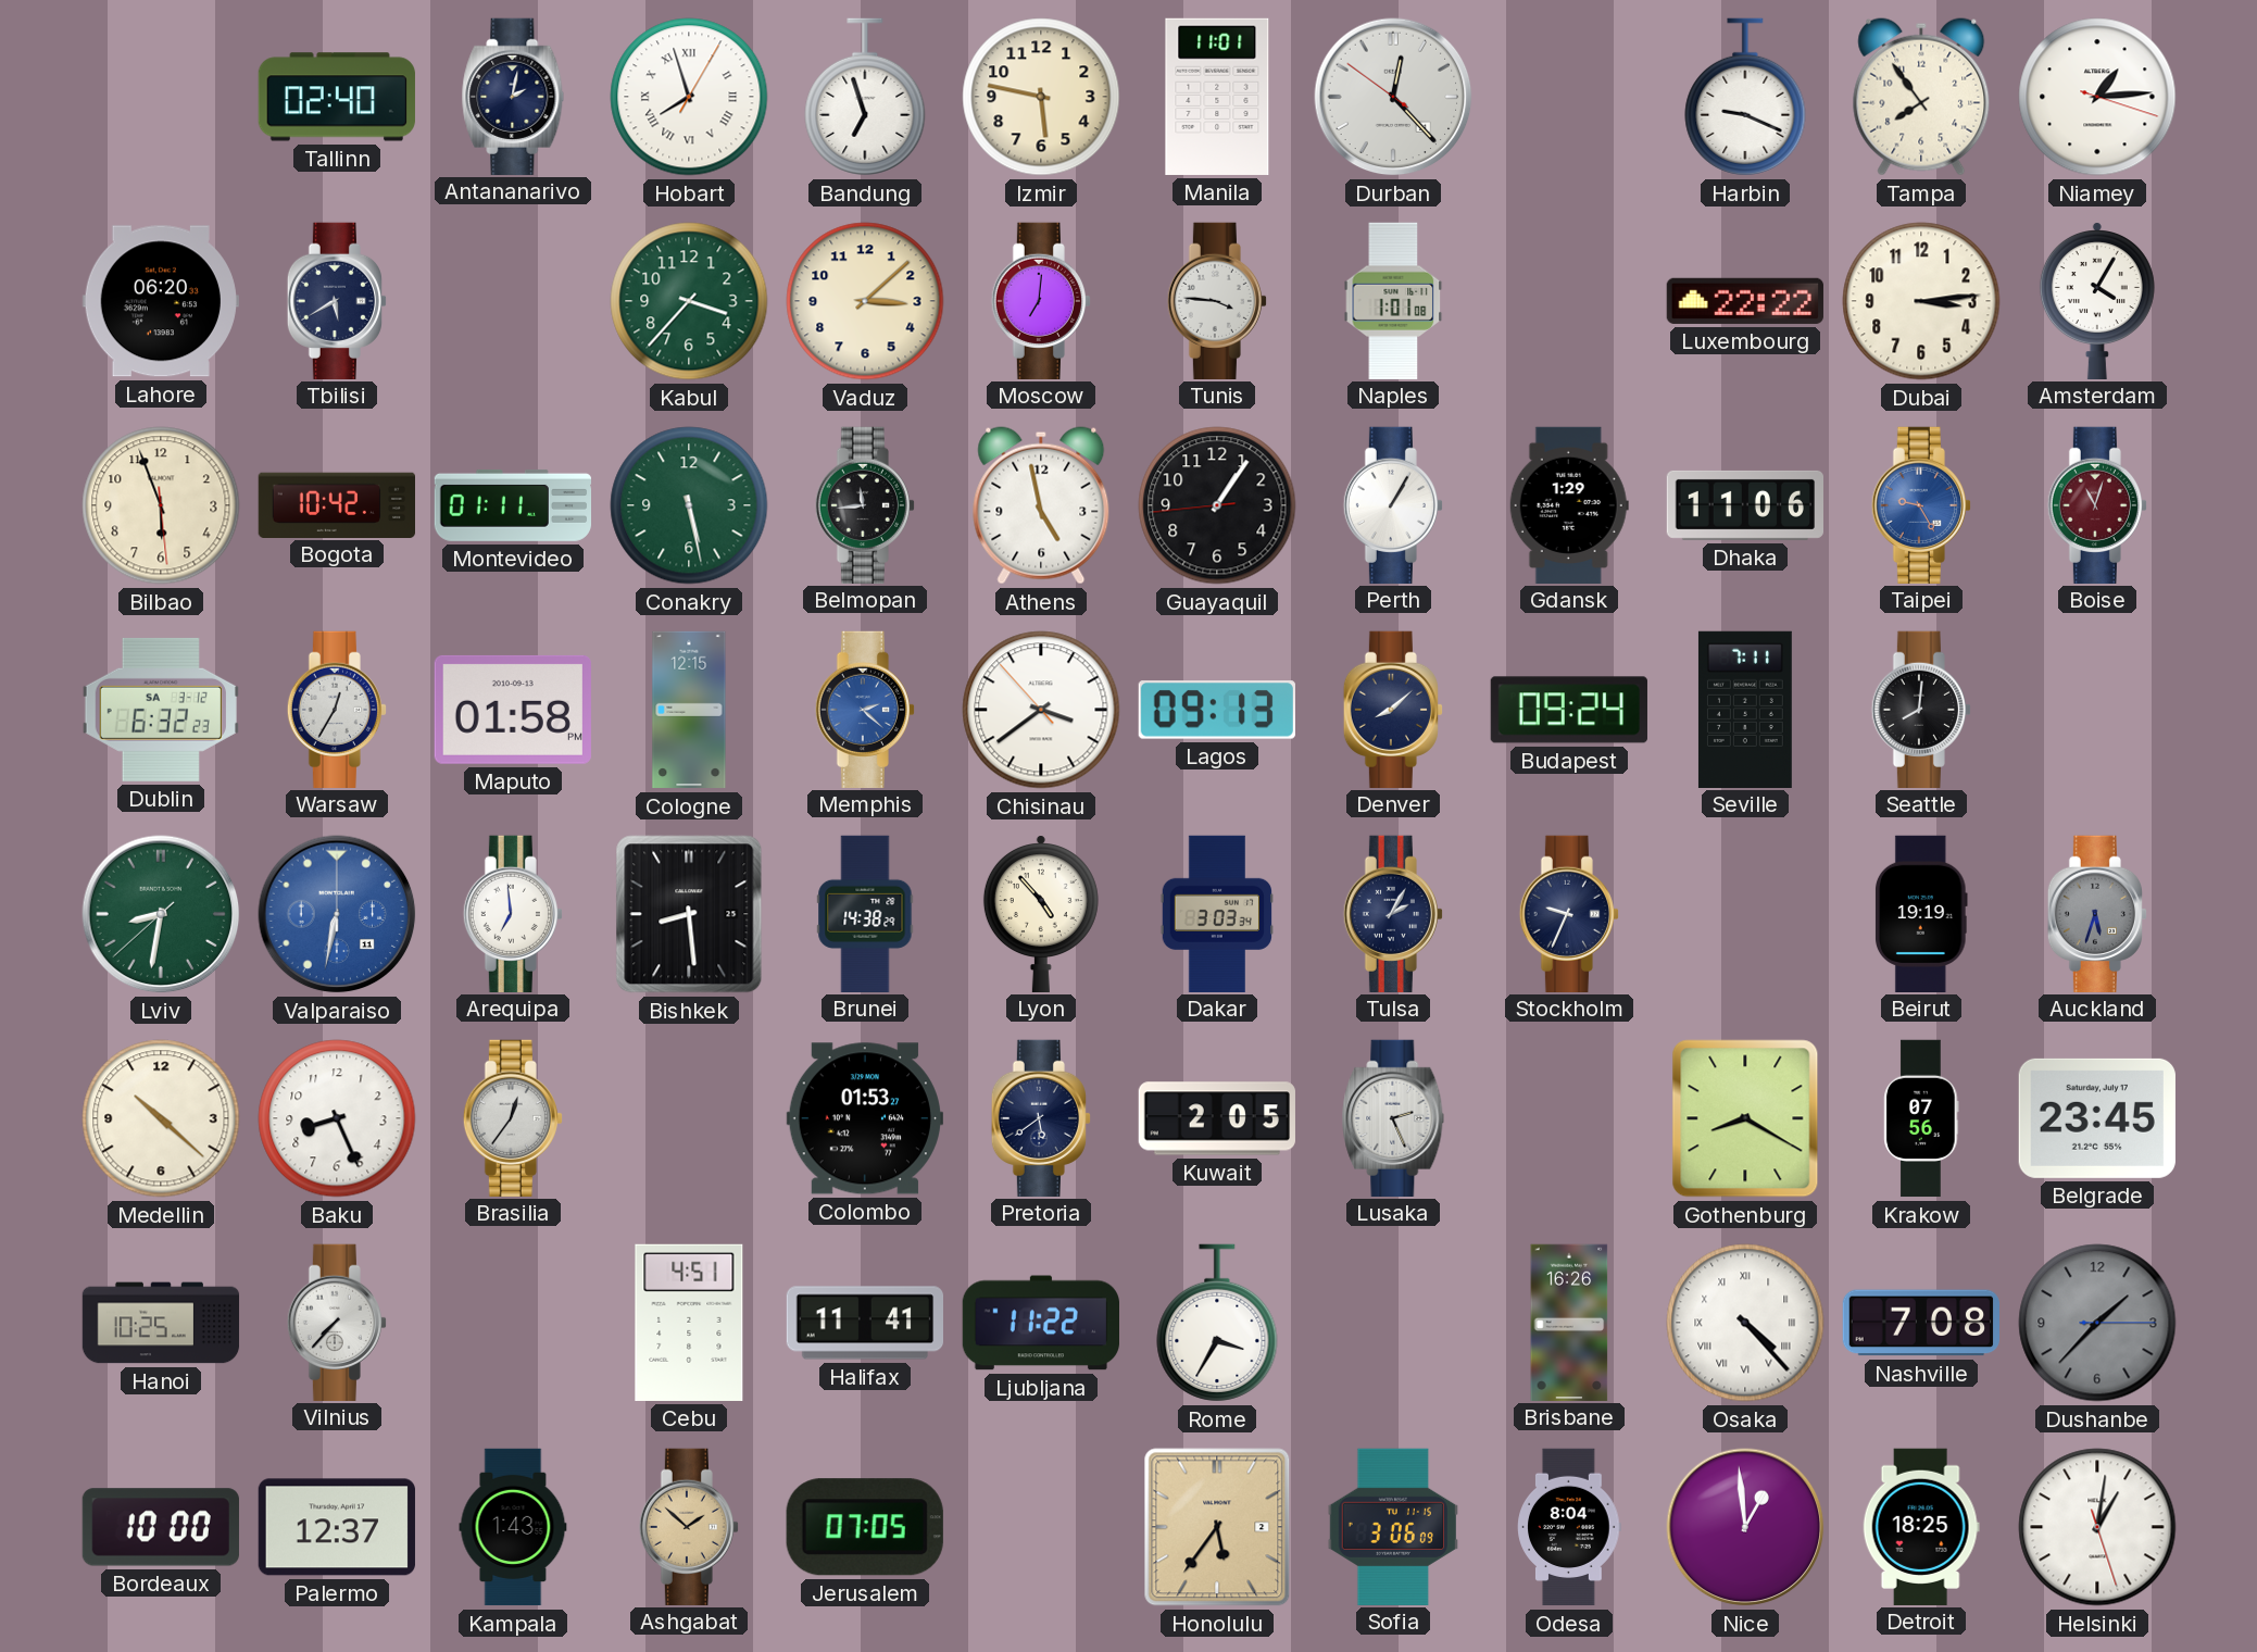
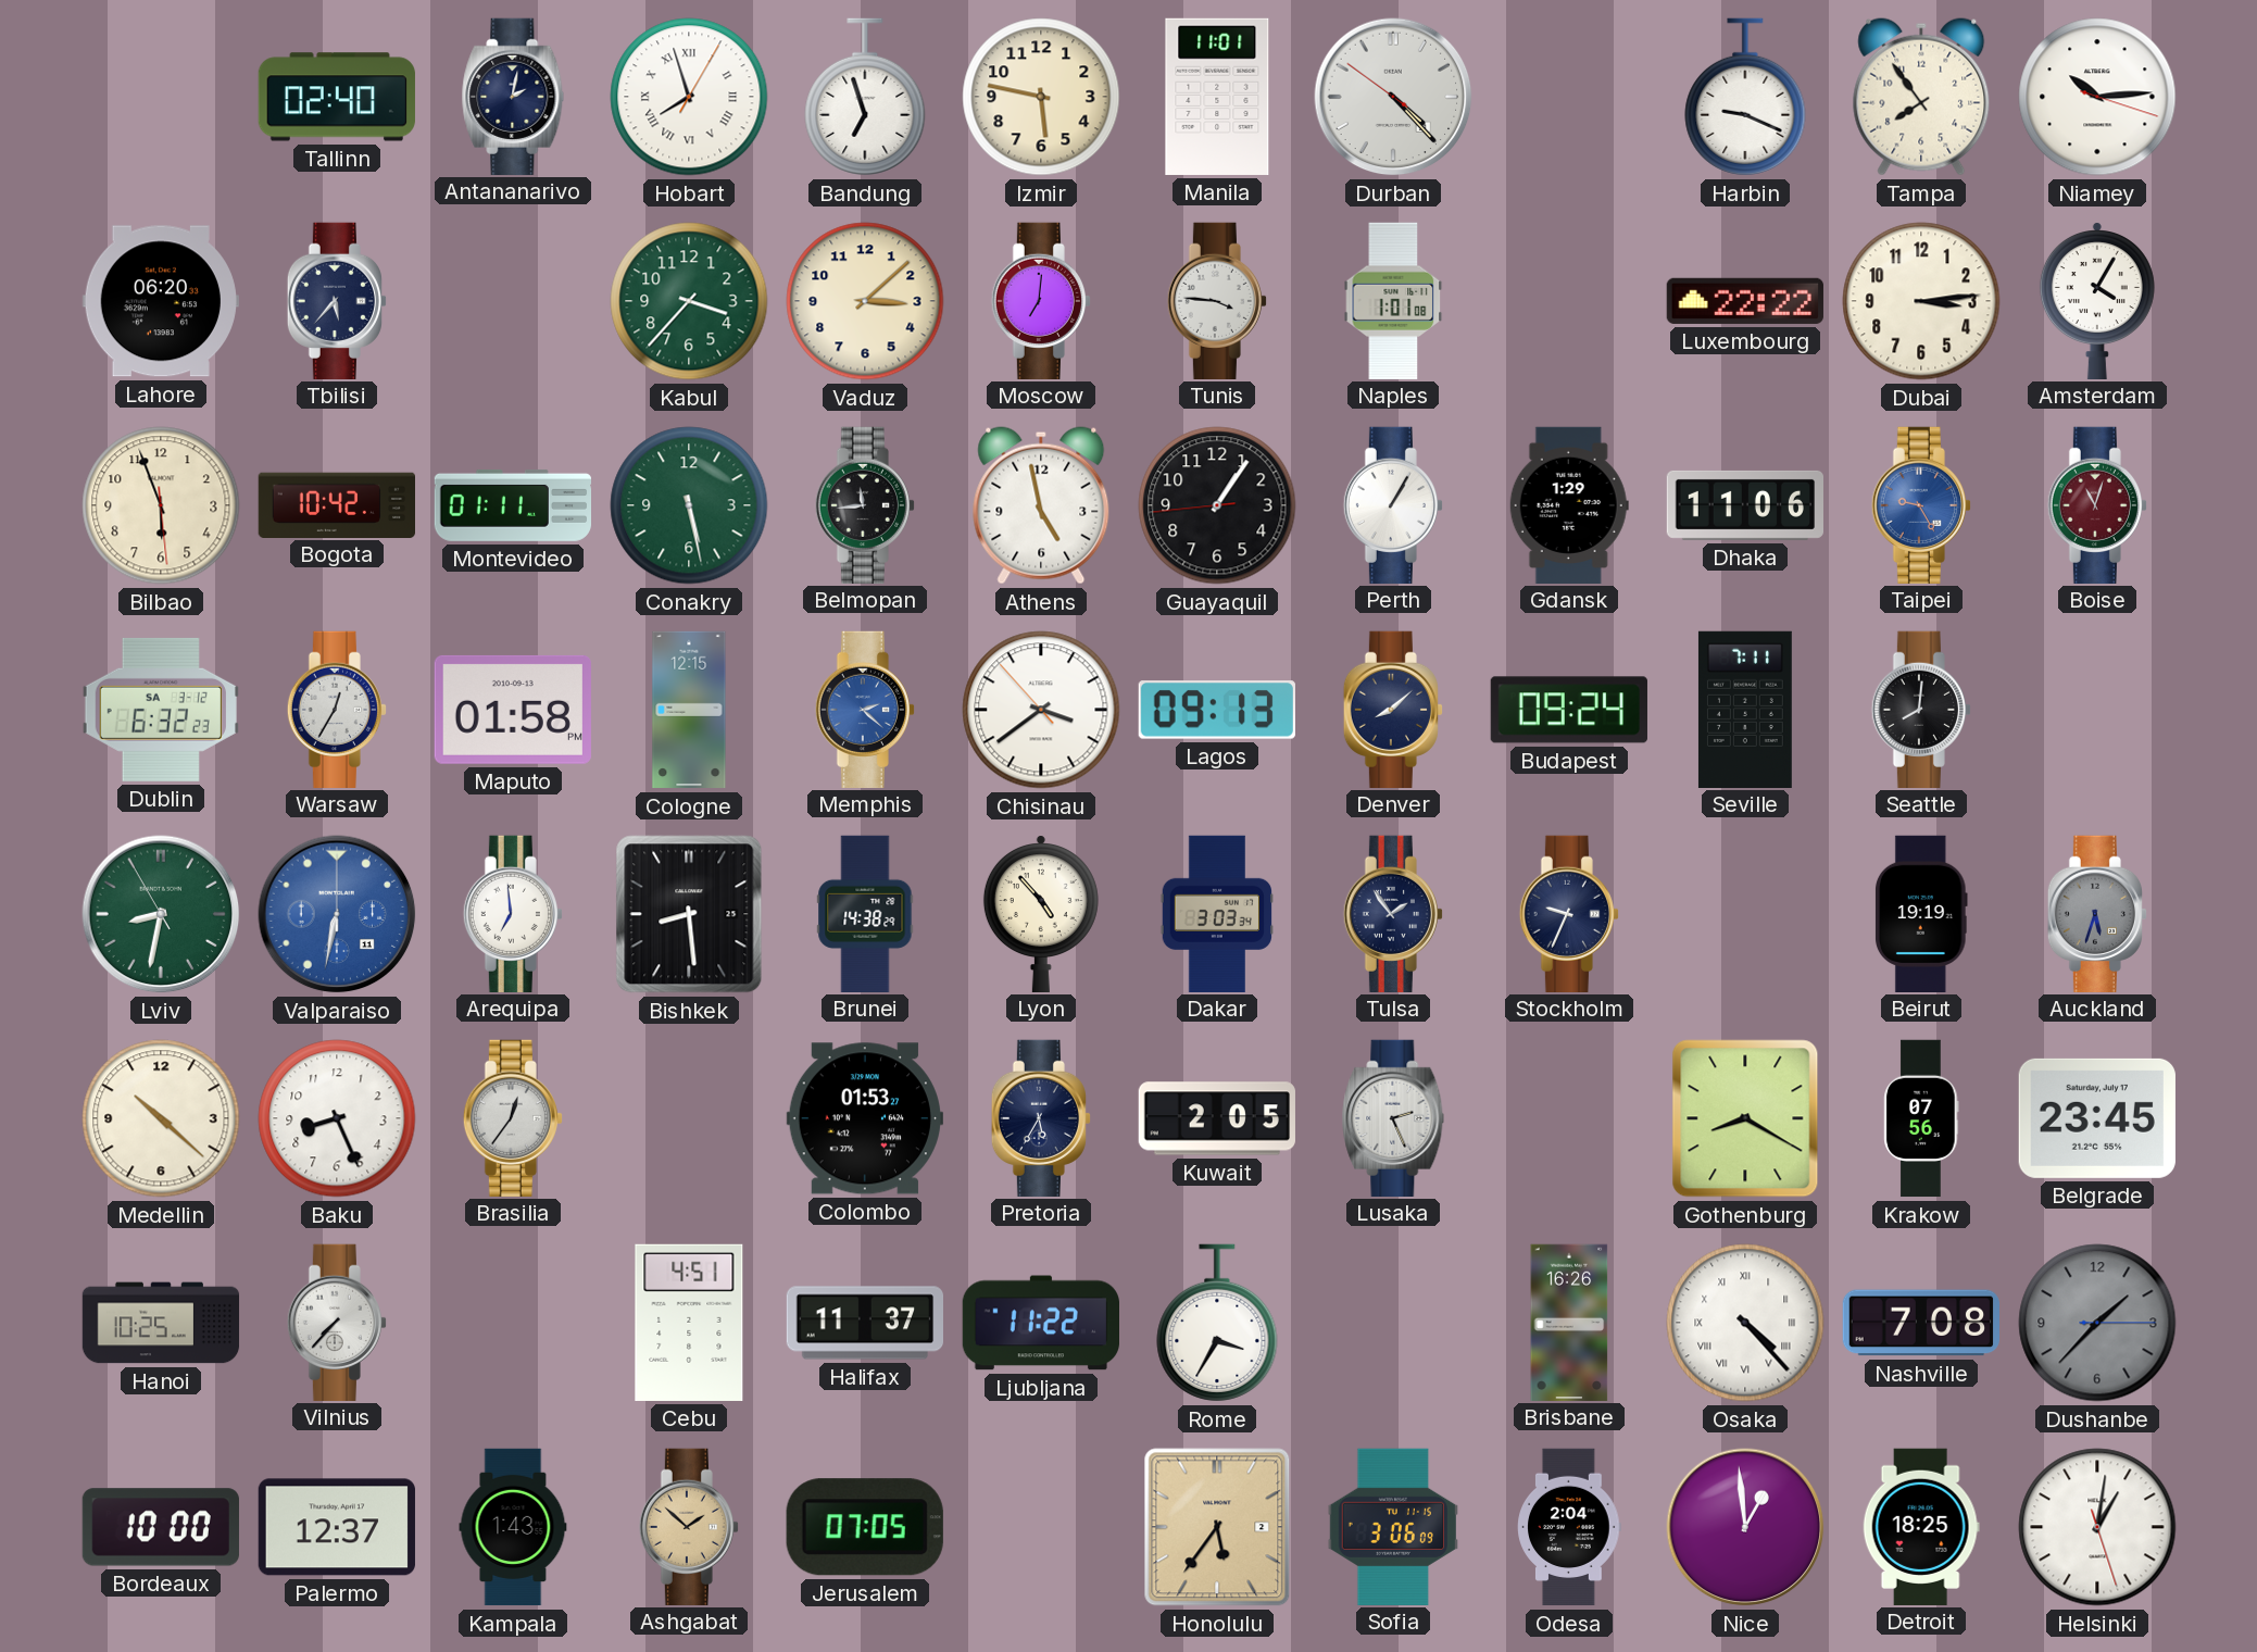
Durban: 12:22 -> 4:22
Niamey: 1:14 -> 10:14
Tbilisi: 5:40 -> 5:37
Lviv: 8:31:38 -> 8:31:55
Tulsa: 2:05 -> 1:54
Pretoria: 5:39 -> 5:35
Halifax: 11:41 -> 11:37
Odesa: 8:04 -> 2:04
